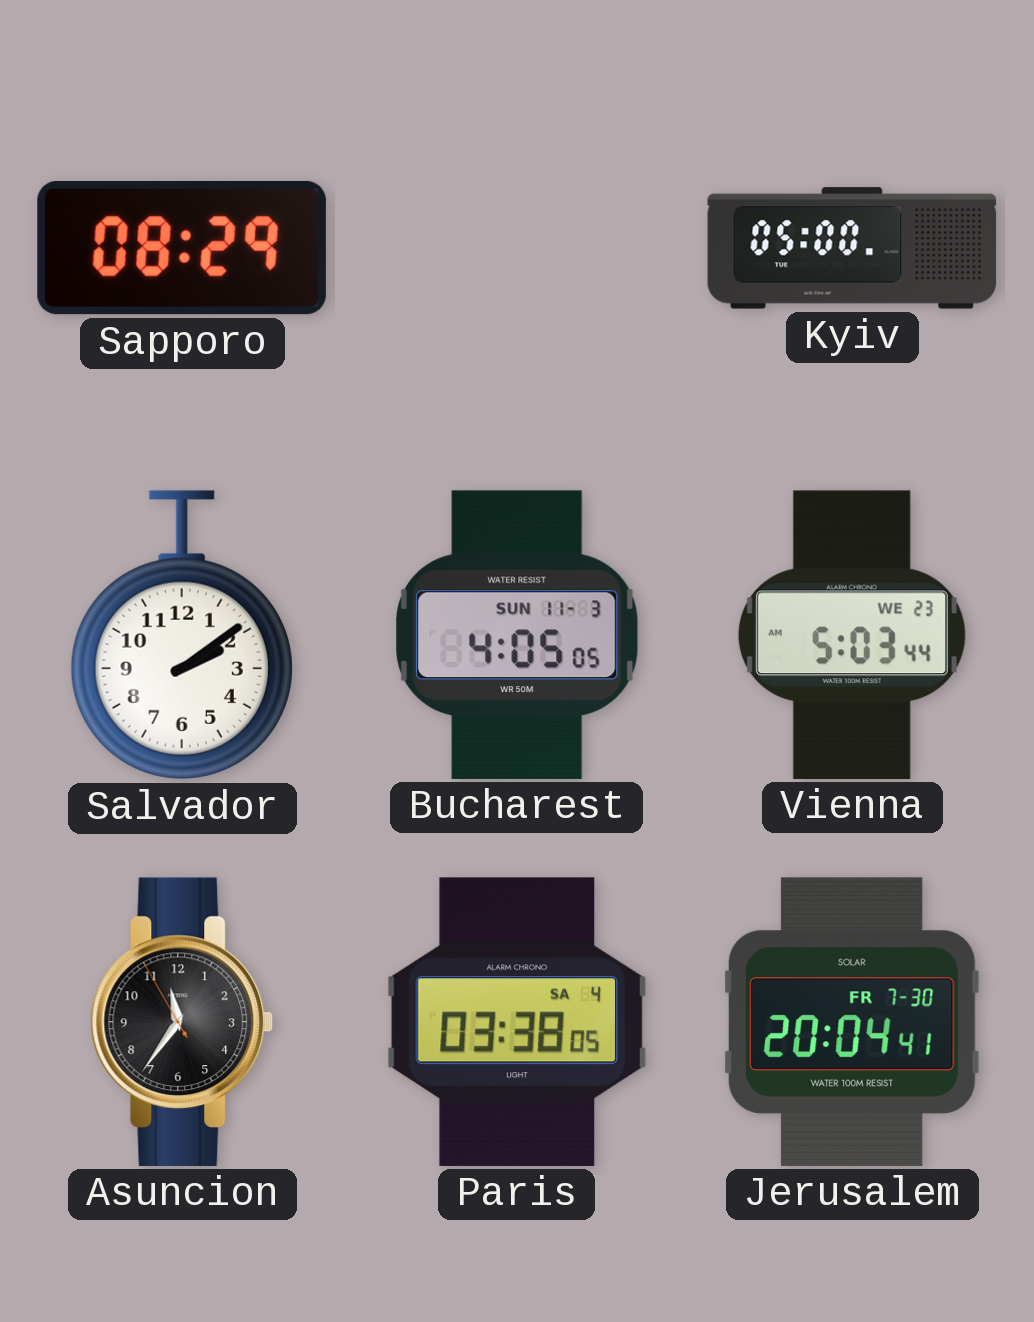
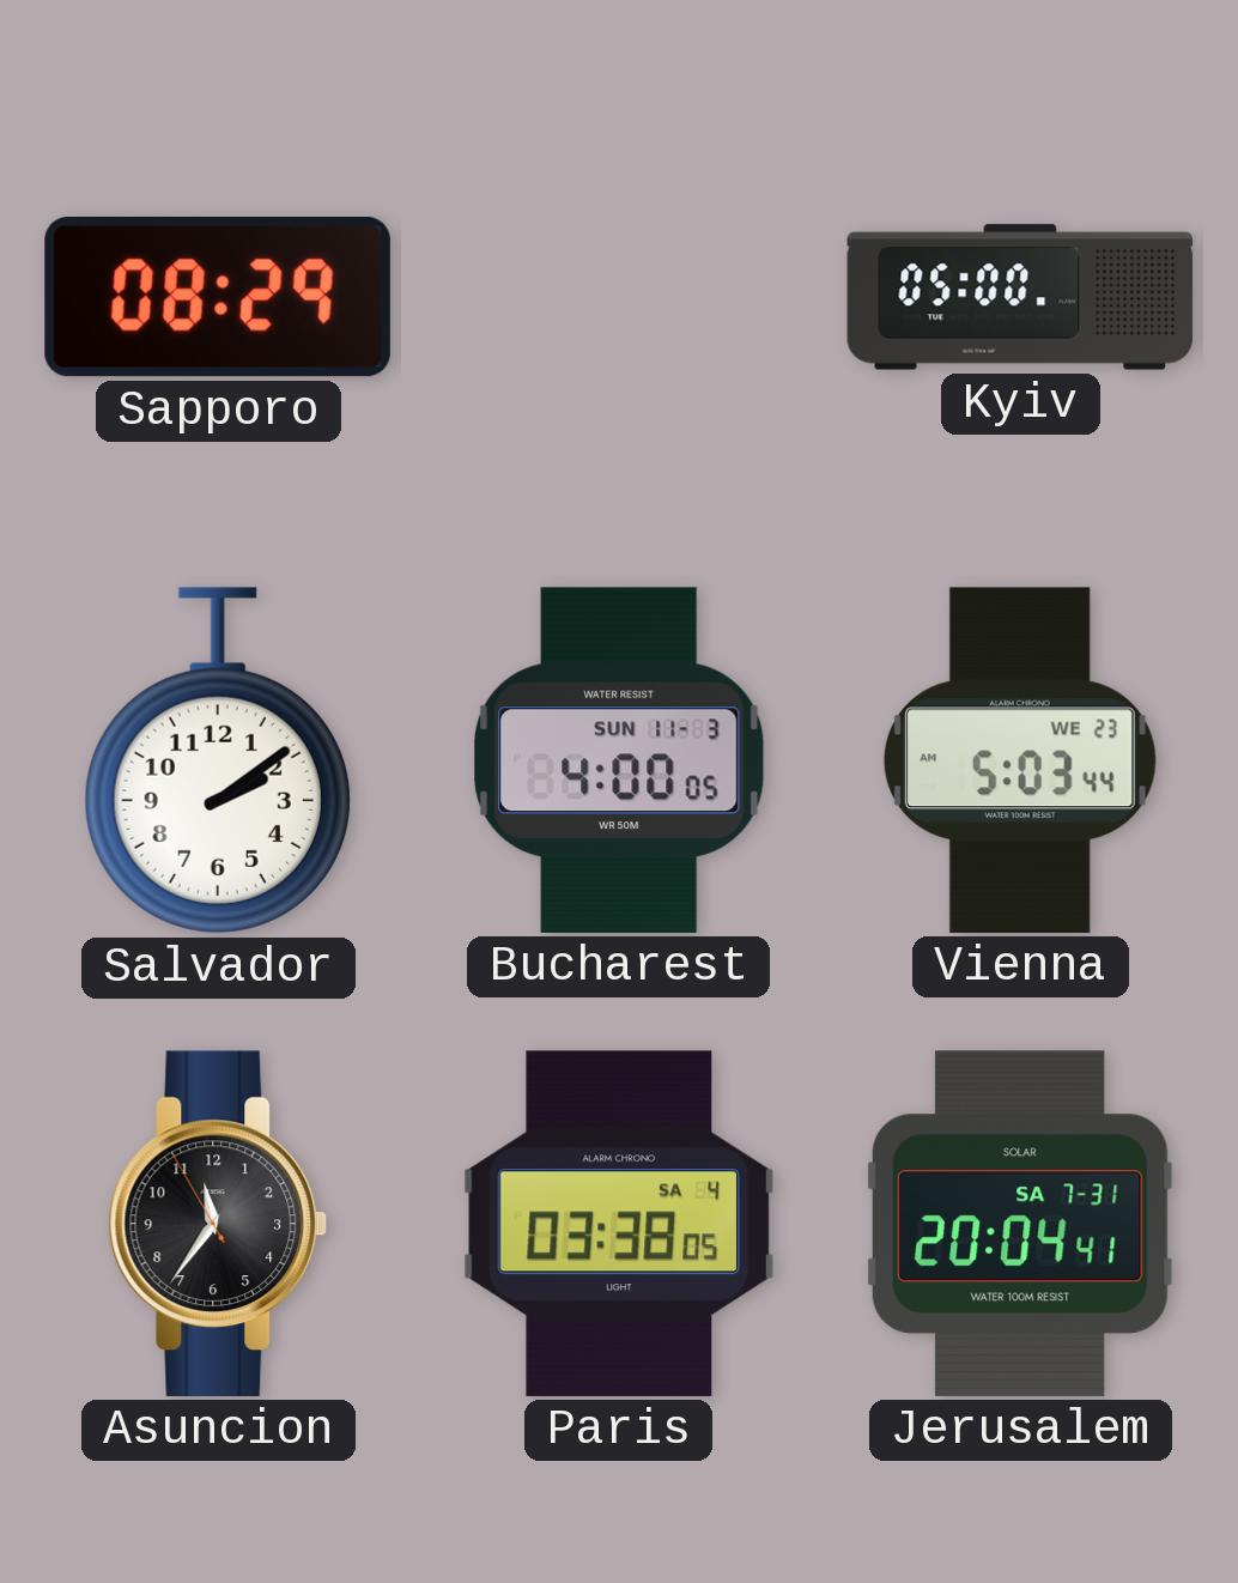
Bucharest: 4:05 -> 4:00
Jerusalem date: FR 7-30 -> SA 7-31
